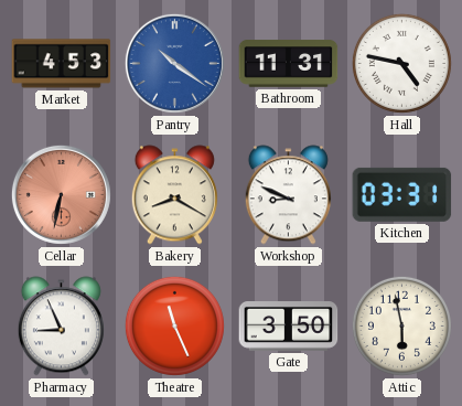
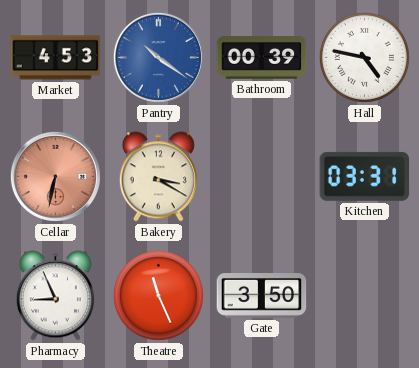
Bathroom: 11:31 -> 00:39
Bakery: 8:20 -> 3:20
Workshop: 8:49 -> none
Attic: 5:58 -> none
